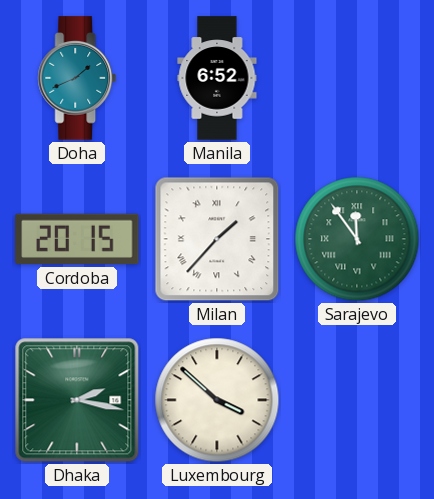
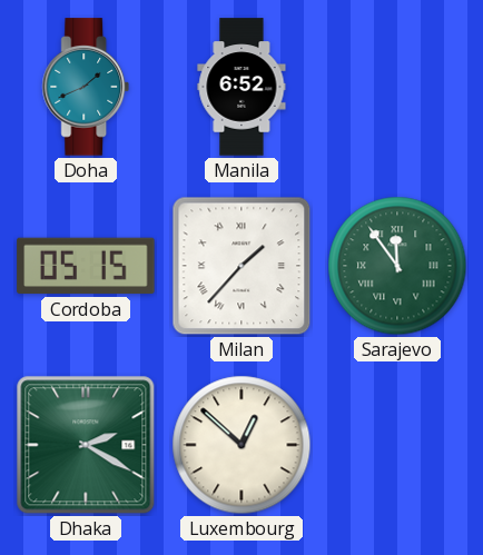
Cordoba: 20:15 -> 05:15
Dhaka: 2:17 -> 2:20
Luxembourg: 3:52 -> 12:52
